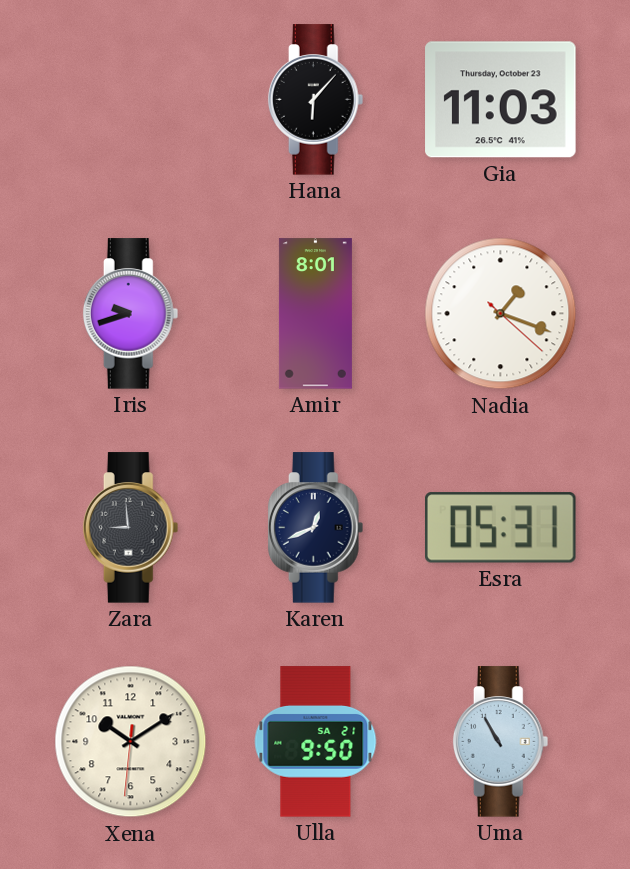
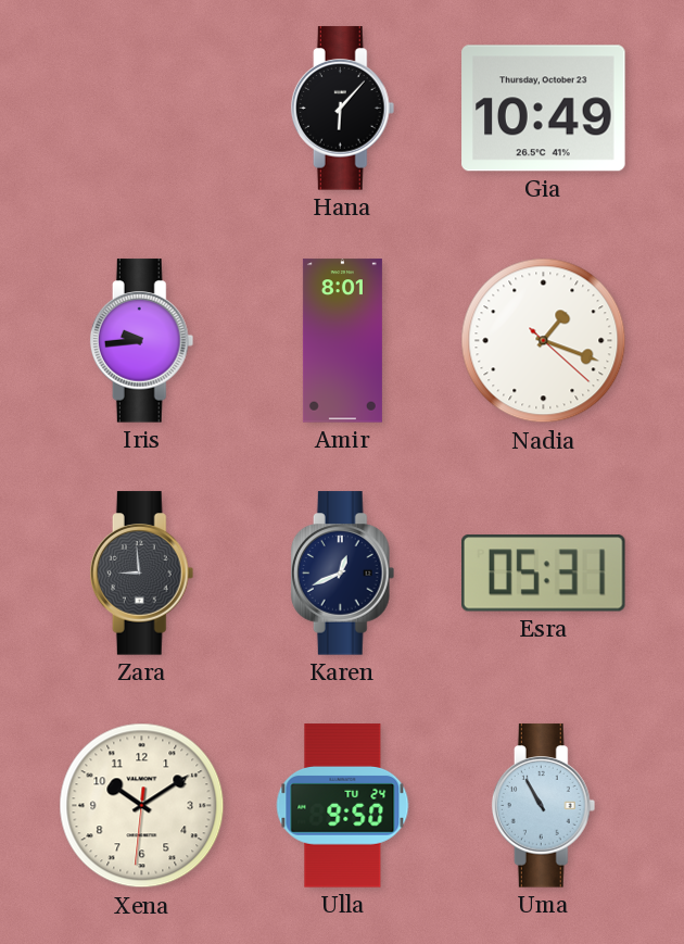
Gia: 11:03 -> 10:49
Iris: 9:42 -> 9:44
Ulla date: SA 21 -> TU 24
